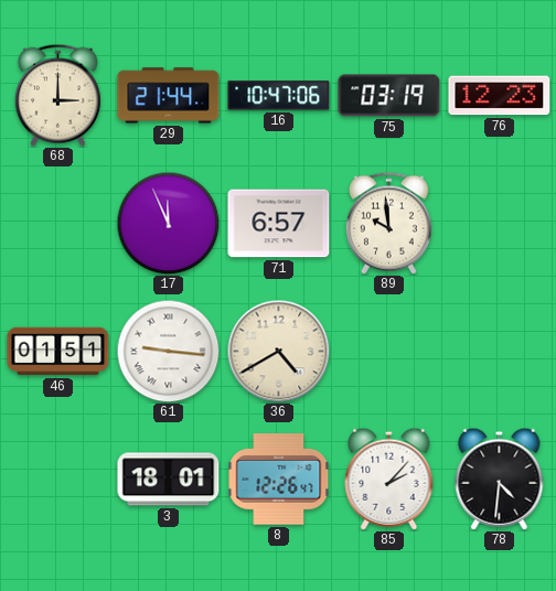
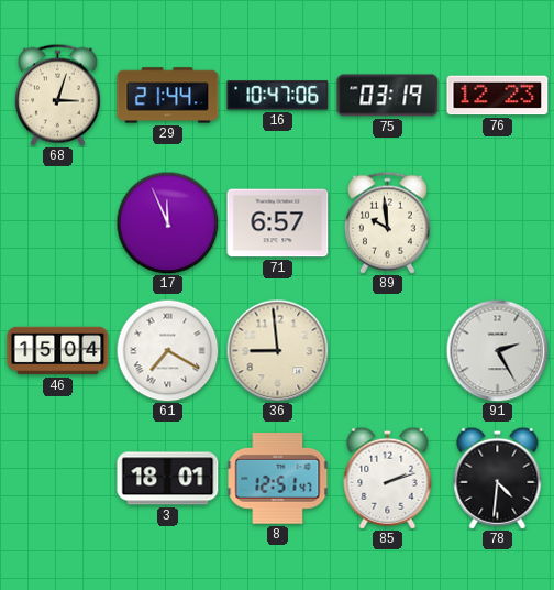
68: 3:00 -> 3:03
46: 01:51 -> 15:04
61: 9:16 -> 7:20
36: 4:40 -> 8:59
91: none -> 2:25
8: 12:26 -> 12:51
85: 2:07 -> 2:12
